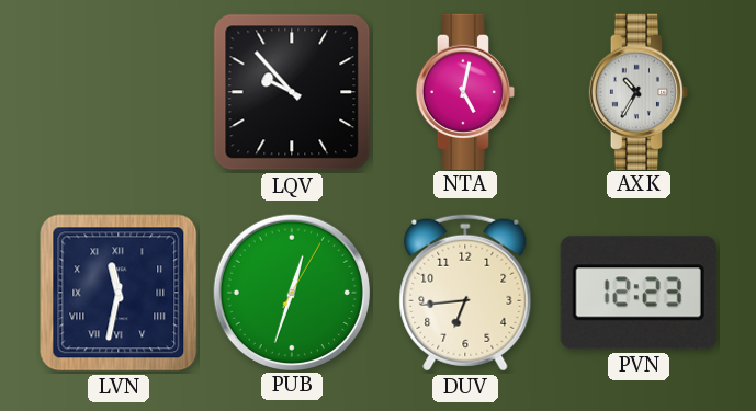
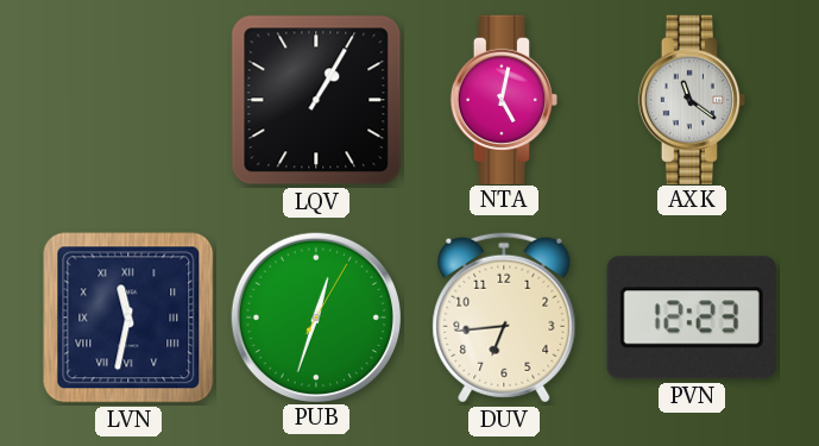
LQV: 9:53 -> 1:05
AXK: 10:35 -> 11:21
